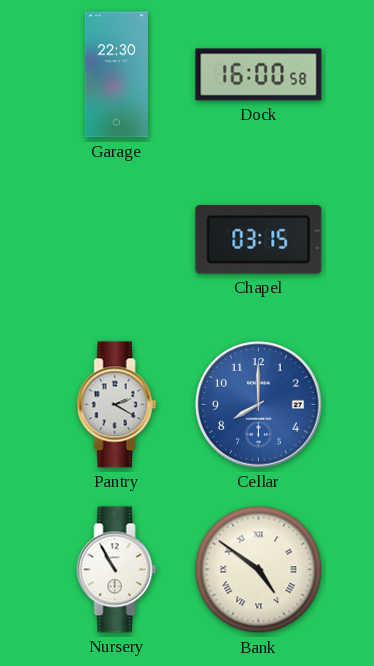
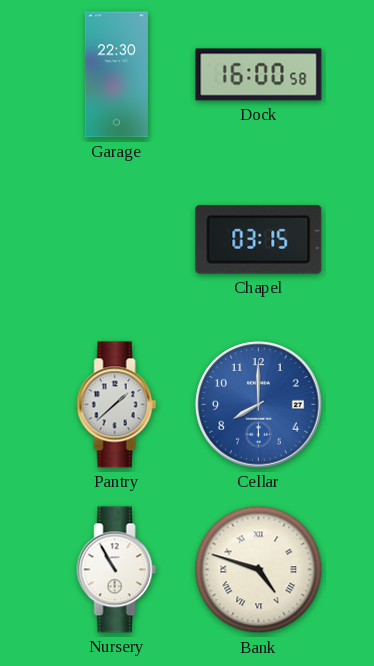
Pantry: 2:20 -> 1:38
Bank: 4:51 -> 4:48
